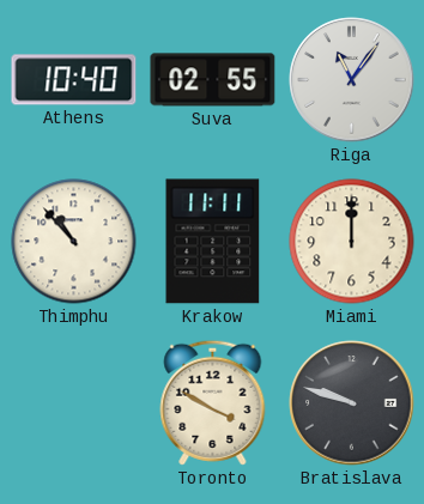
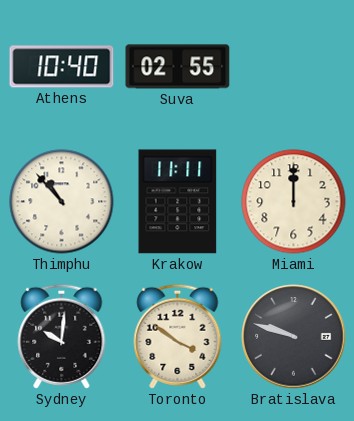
Riga: 11:06 -> none
Sydney: none -> 10:01
Toronto: 3:50 -> 3:51
